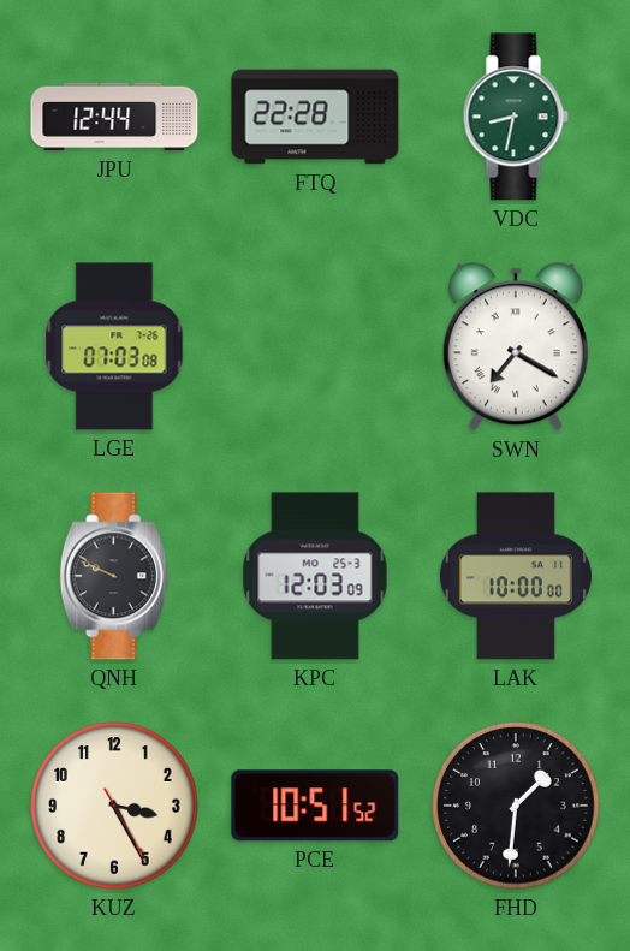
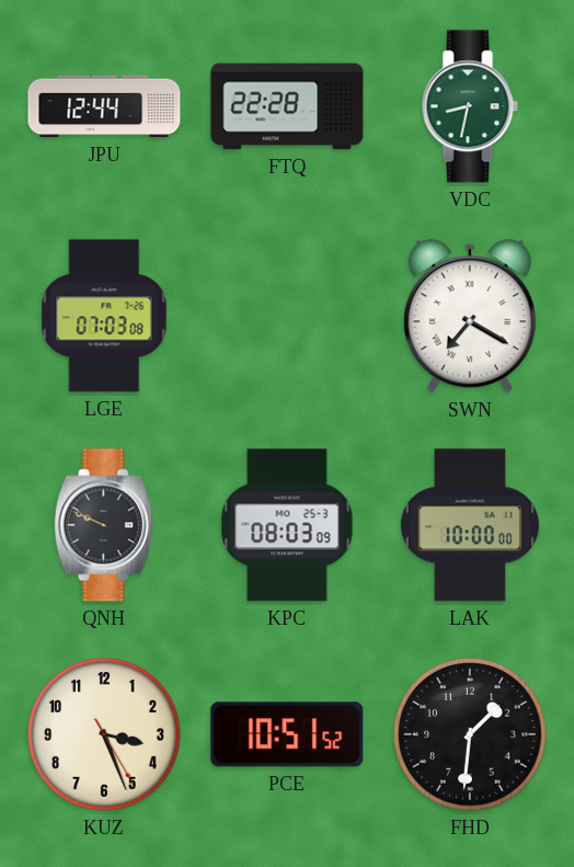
KPC: 12:03 -> 08:03
KUZ: 3:25 -> 3:26
